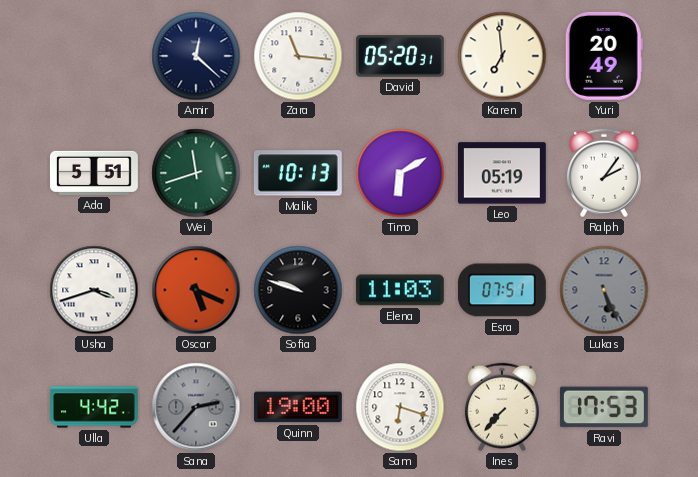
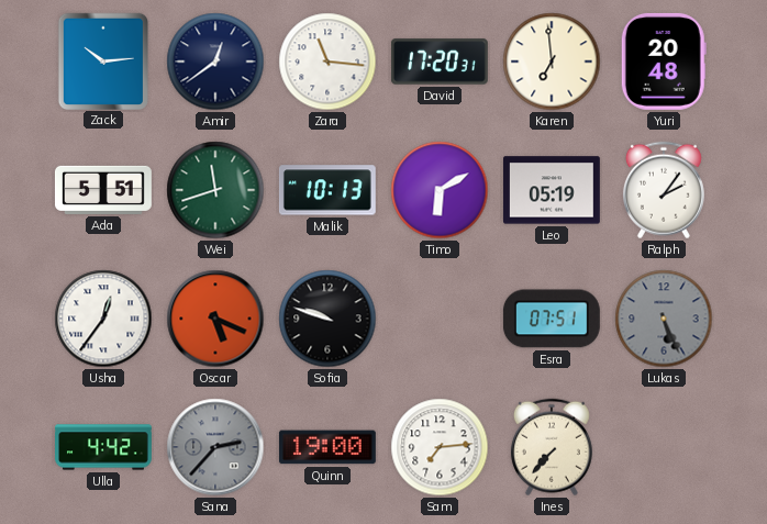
Zack: none -> 10:14
Amir: 12:22 -> 12:39
David: 05:20 -> 17:20
Yuri: 20:49 -> 20:48
Usha: 3:42 -> 12:36
Elena: 11:03 -> none
Sam: 6:18 -> 7:14
Ravi: 17:53 -> none
